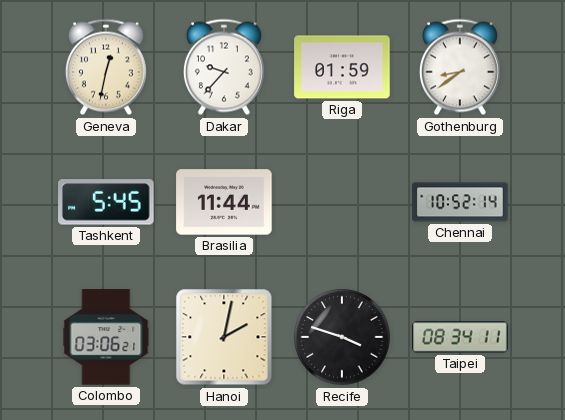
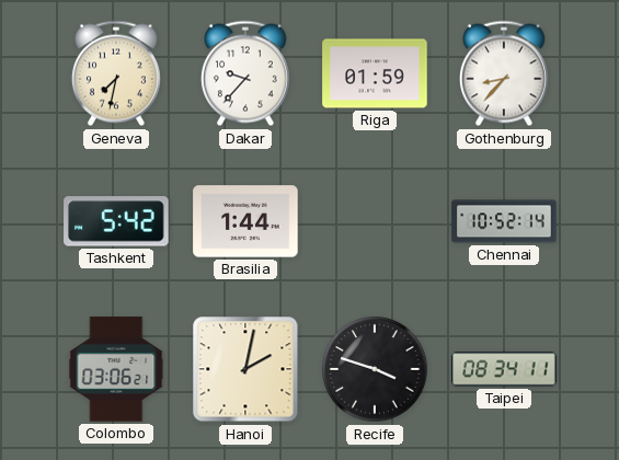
Geneva: 12:32 -> 7:32
Gothenburg: 8:39 -> 8:37
Tashkent: 5:45 -> 5:42
Brasilia: 11:44 -> 1:44
